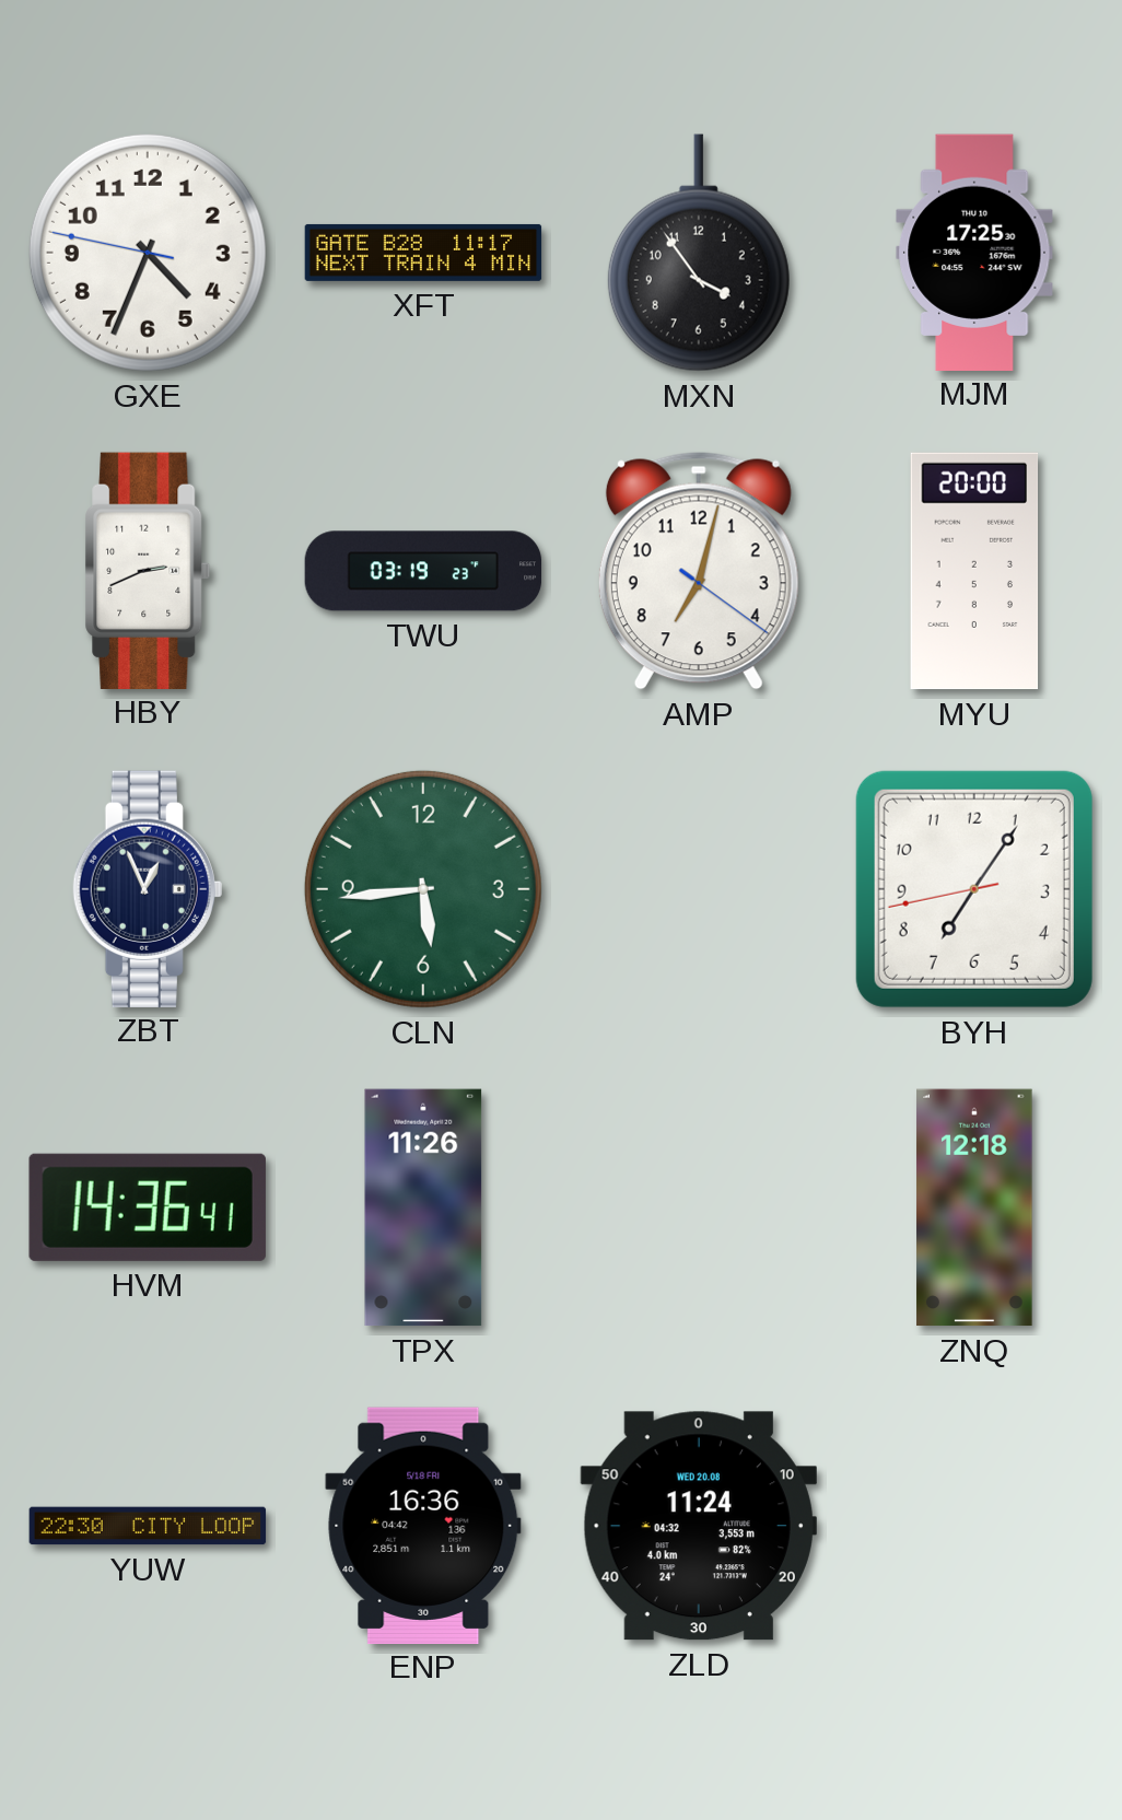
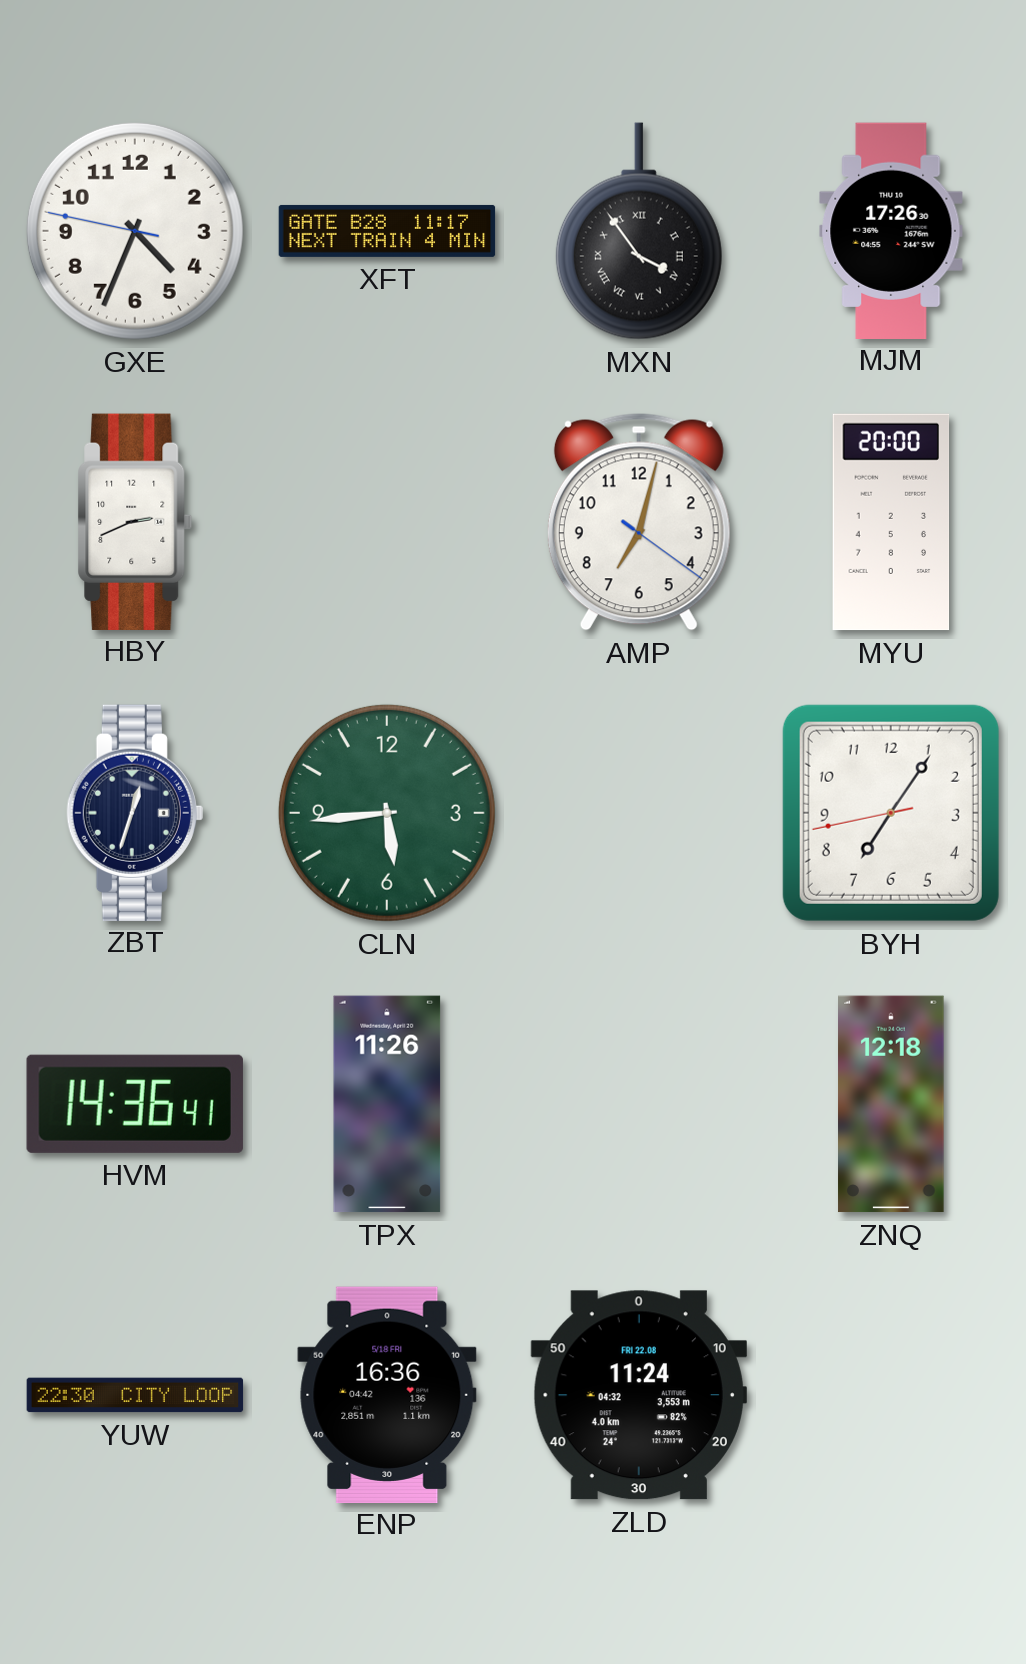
MXN numerals: Arabic -> Roman
MJM: 17:25 -> 17:26
TWU: 03:19 -> none
ZBT: 12:56 -> 12:33
ZLD date: WED 20.08 -> FRI 22.08
